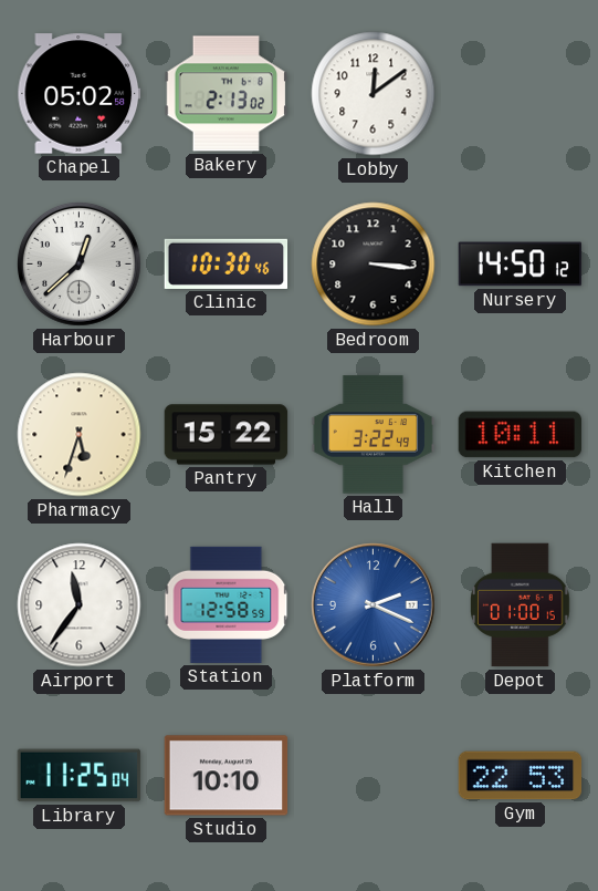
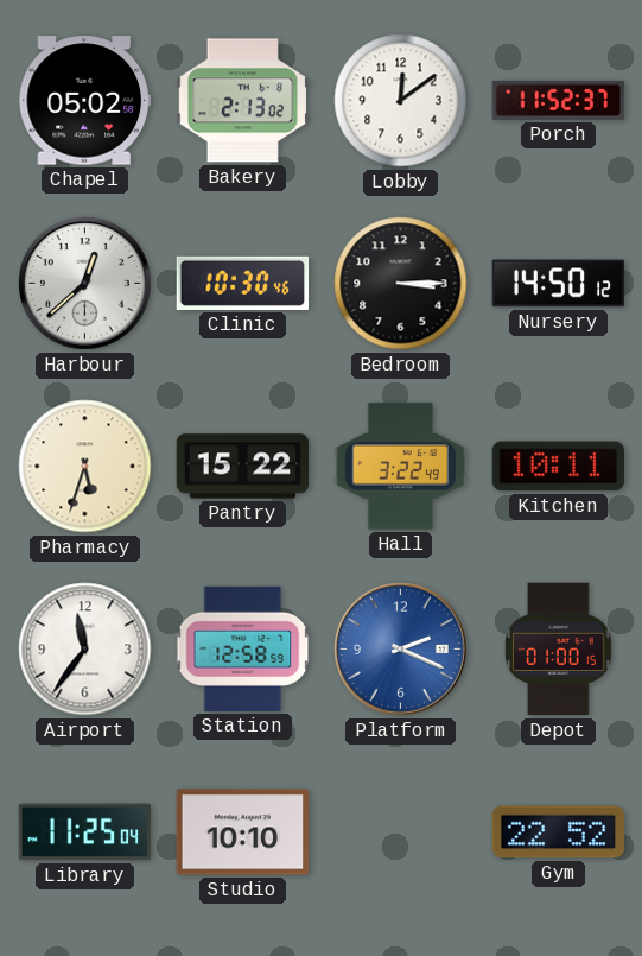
Porch: none -> 11:52
Bedroom: 3:16 -> 3:15
Gym: 22:53 -> 22:52
